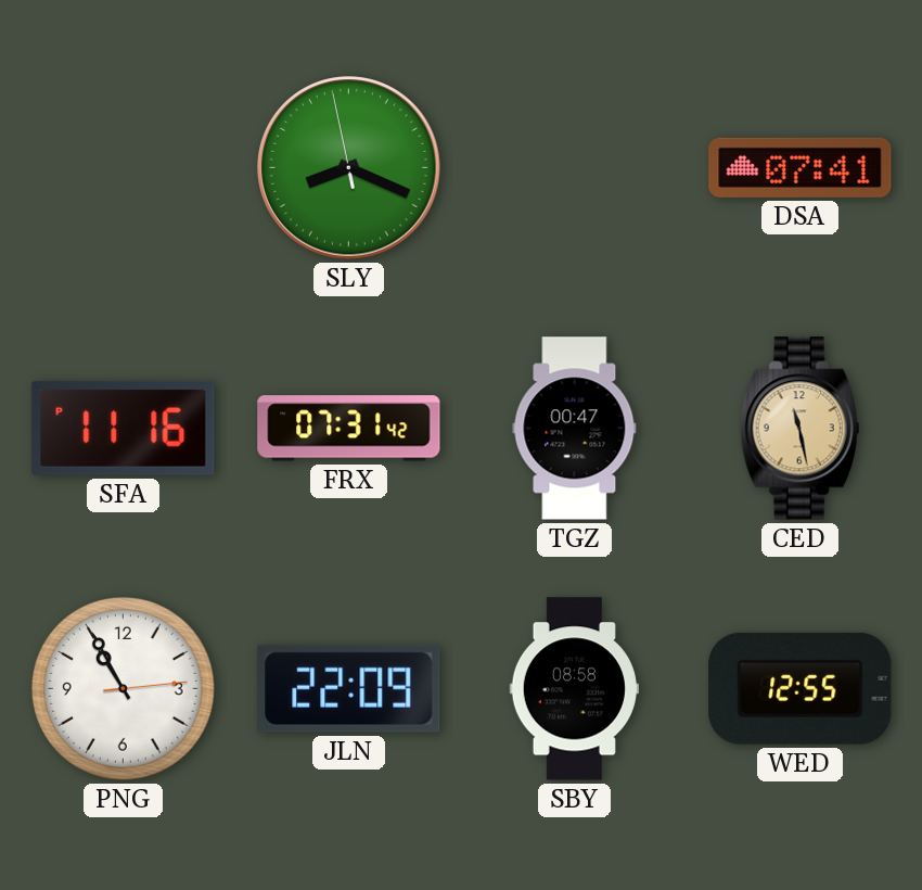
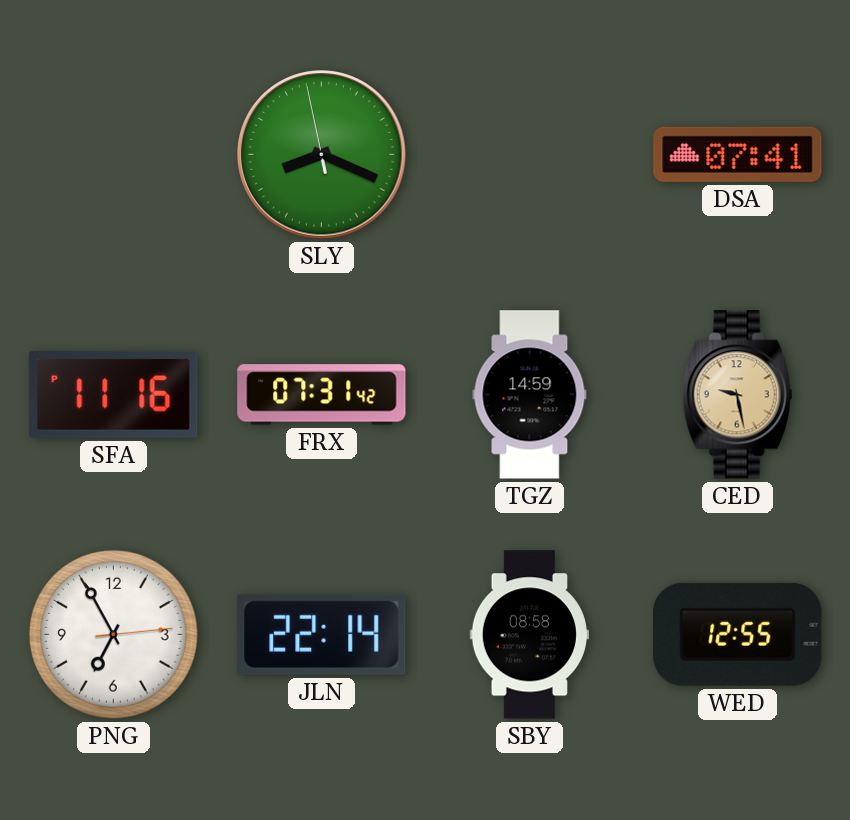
TGZ: 00:47 -> 14:59
CED: 11:28 -> 9:28
PNG: 10:55 -> 6:55
JLN: 22:09 -> 22:14
